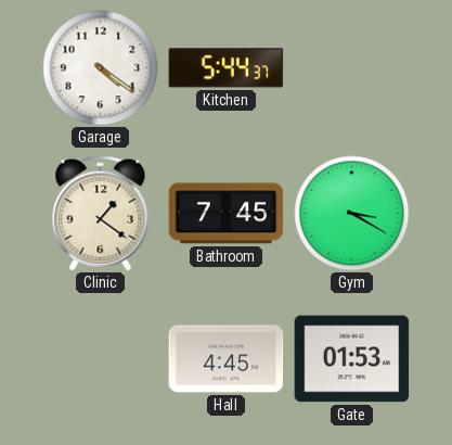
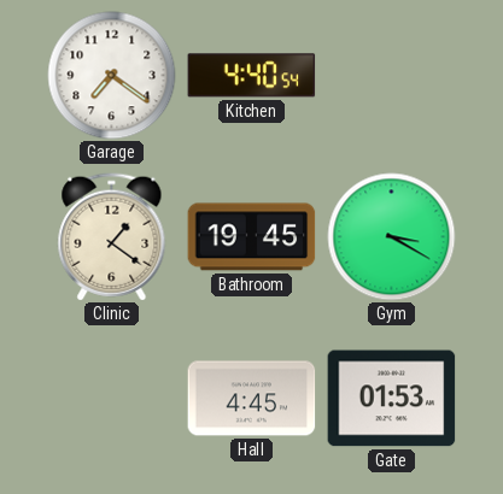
Garage: 4:21 -> 7:21
Kitchen: 5:44 -> 4:40
Bathroom: 7:45 -> 19:45
